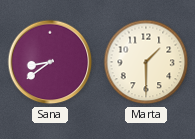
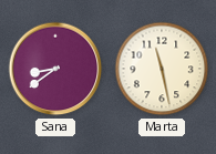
Marta: 1:30 -> 11:28
